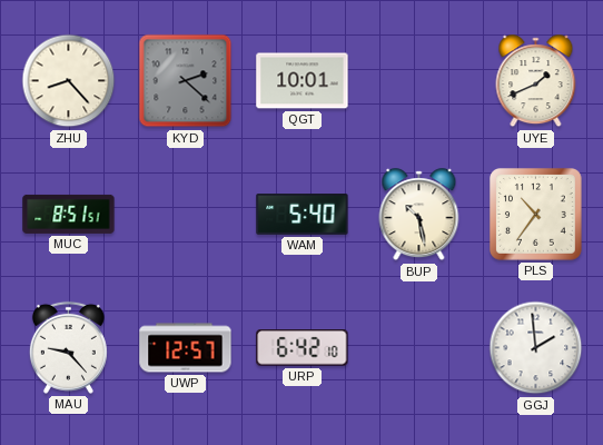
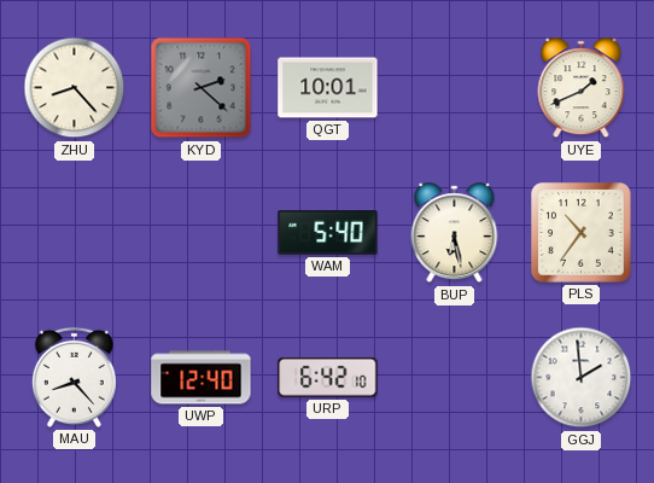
MUC: 8:51 -> none
BUP: 10:28 -> 6:28
MAU: 9:23 -> 8:23
UWP: 12:57 -> 12:40
